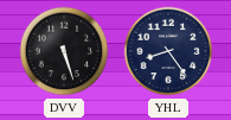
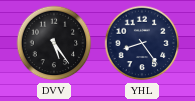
DVV: 5:27 -> 5:24
